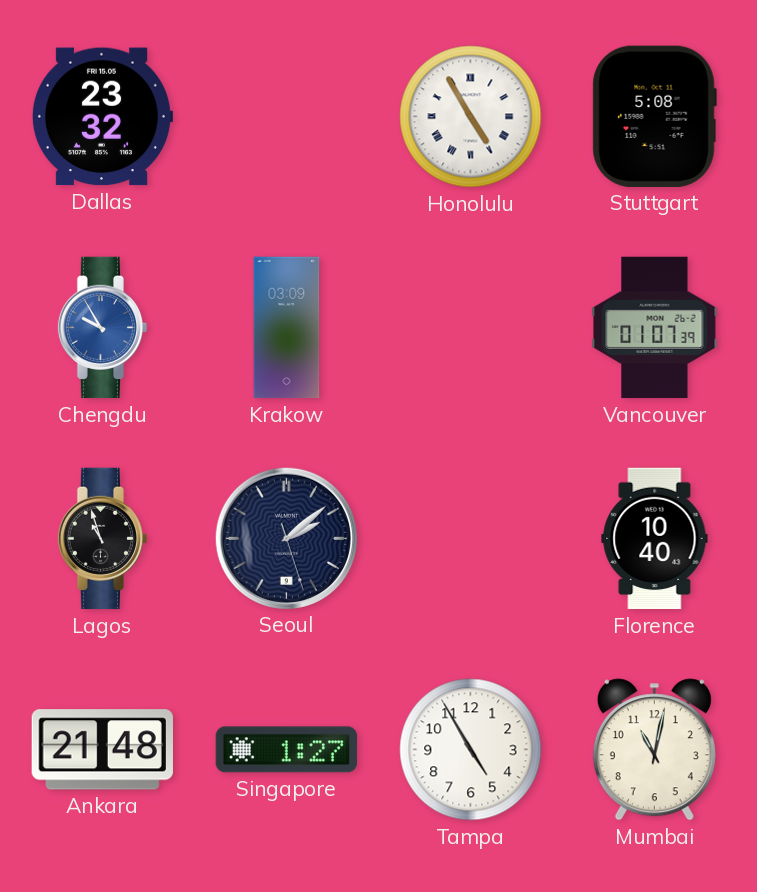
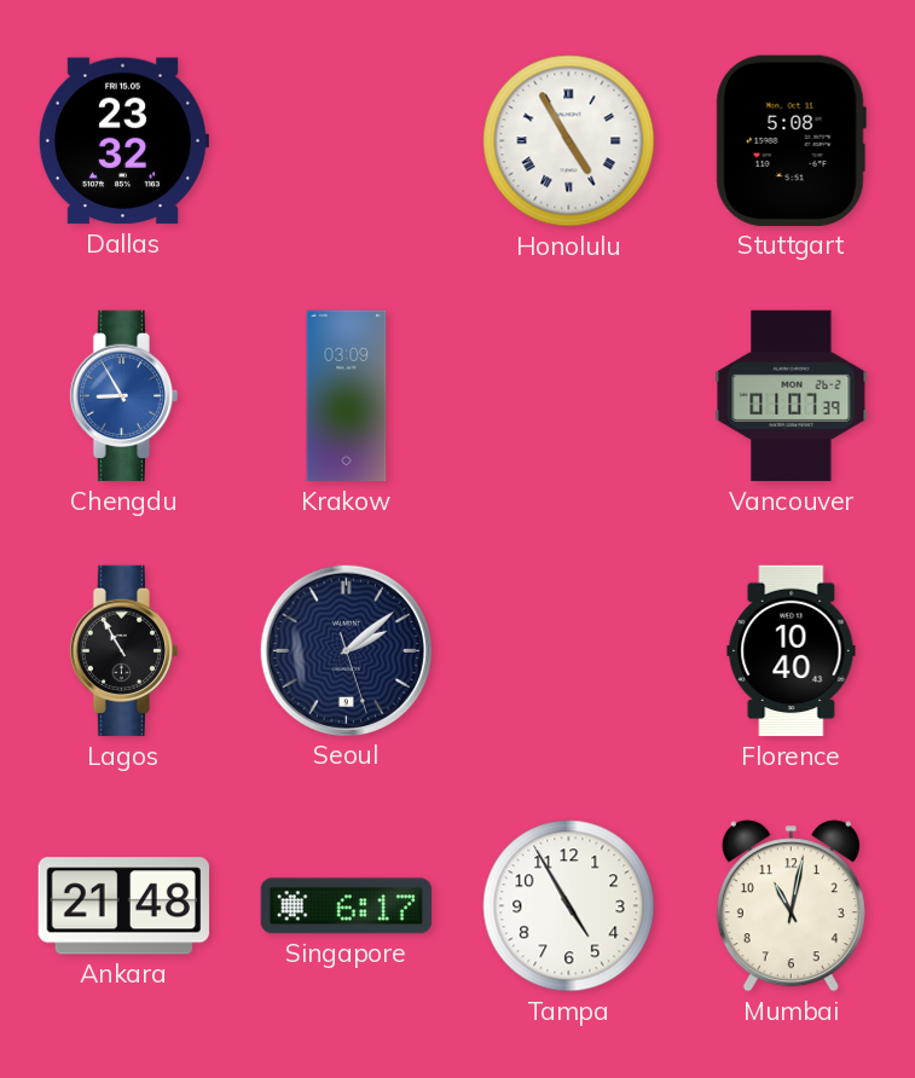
Chengdu: 9:55 -> 8:55
Lagos: 10:57 -> 10:55
Singapore: 1:27 -> 6:17
